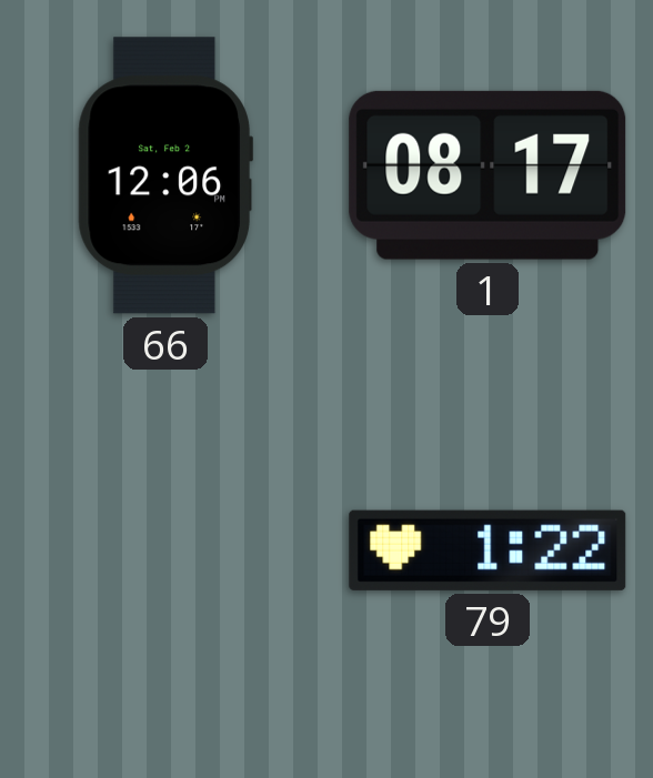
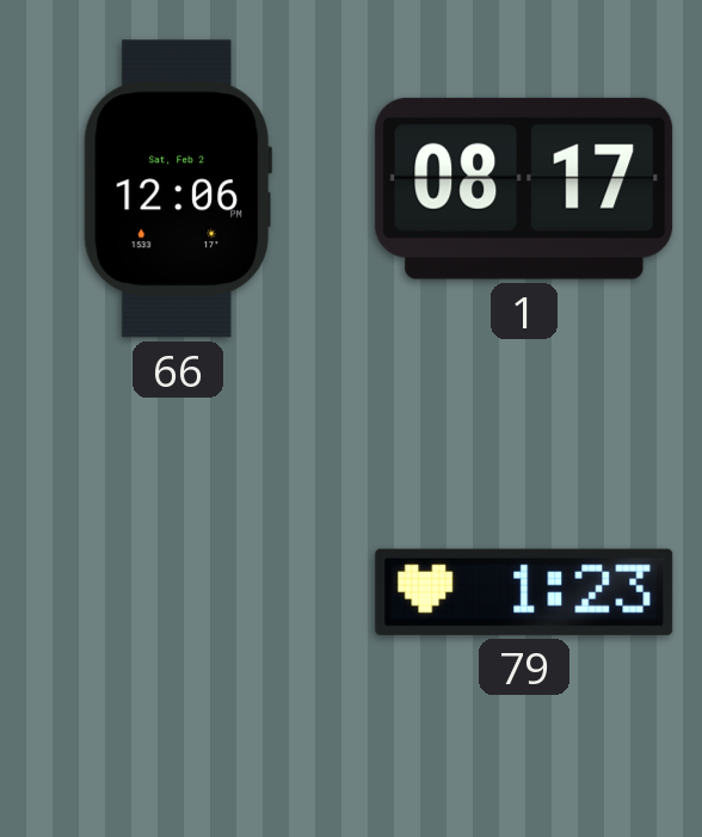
79: 1:22 -> 1:23
